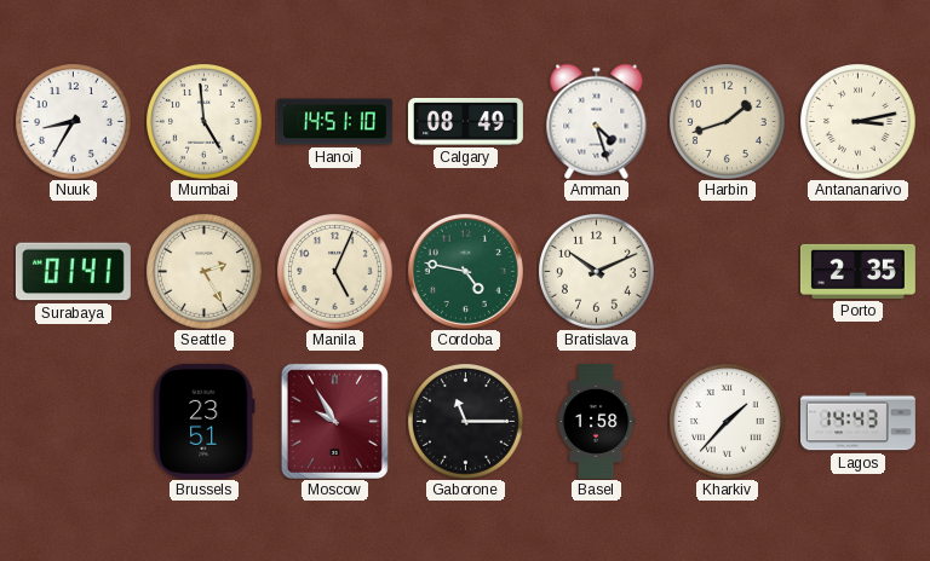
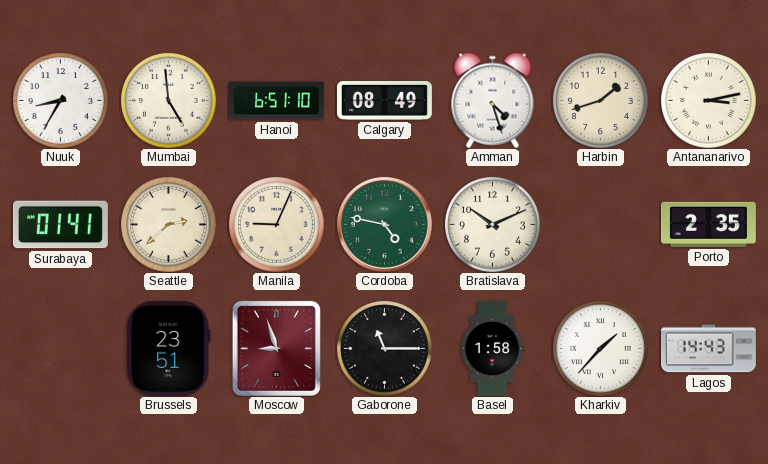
Hanoi: 14:51 -> 6:51
Seattle: 2:25 -> 2:38
Manila: 5:04 -> 9:04
Moscow: 9:55 -> 8:57
